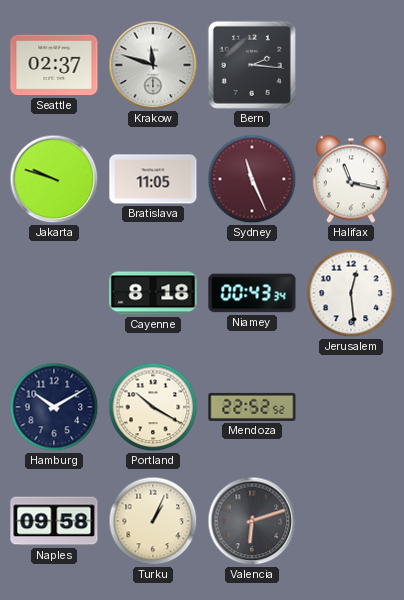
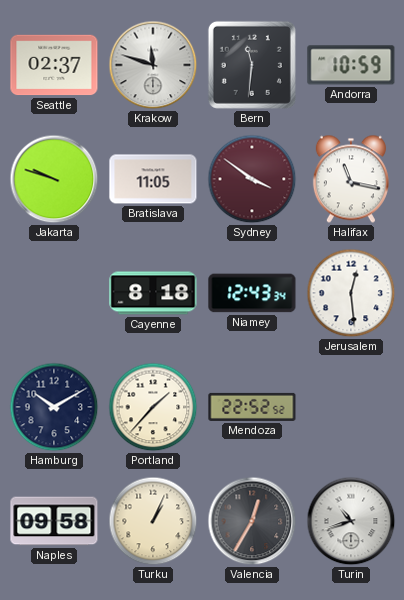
Bern: 2:16 -> 11:31
Andorra: none -> 10:59
Sydney: 11:26 -> 3:51
Niamey: 00:43 -> 12:43
Portland: 10:20 -> 1:37
Valencia: 6:12 -> 12:35
Turin: none -> 10:42
